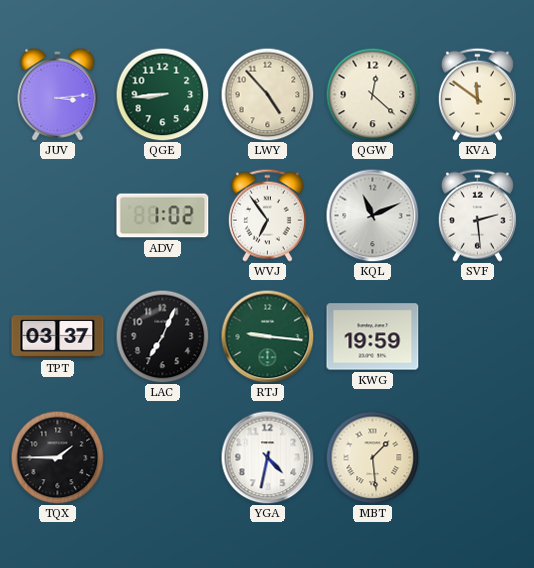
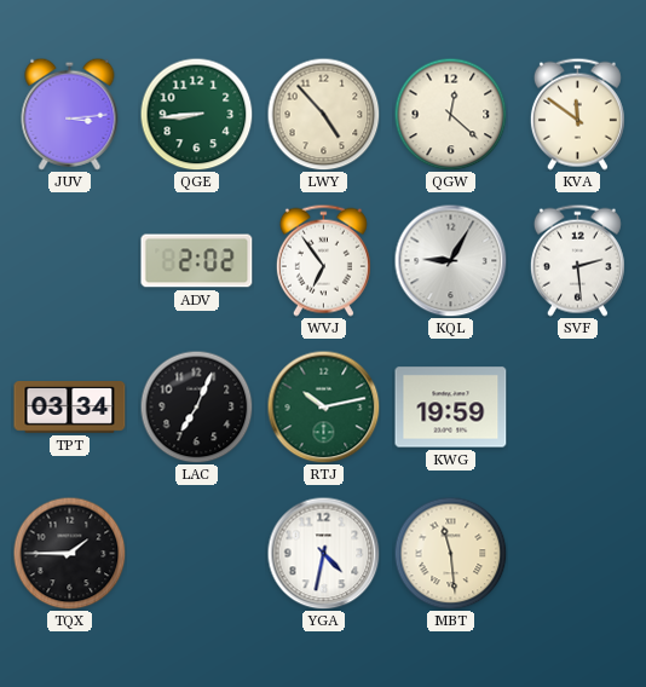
ADV: 1:02 -> 2:02
KQL: 11:11 -> 9:05
TPT: 03:37 -> 03:34
RTJ: 9:16 -> 10:13
MBT: 1:29 -> 11:29
